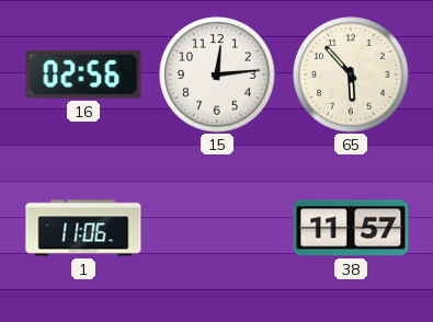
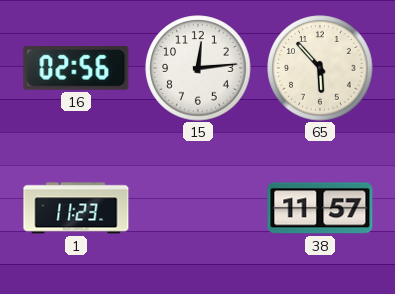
1: 11:06 -> 11:23
